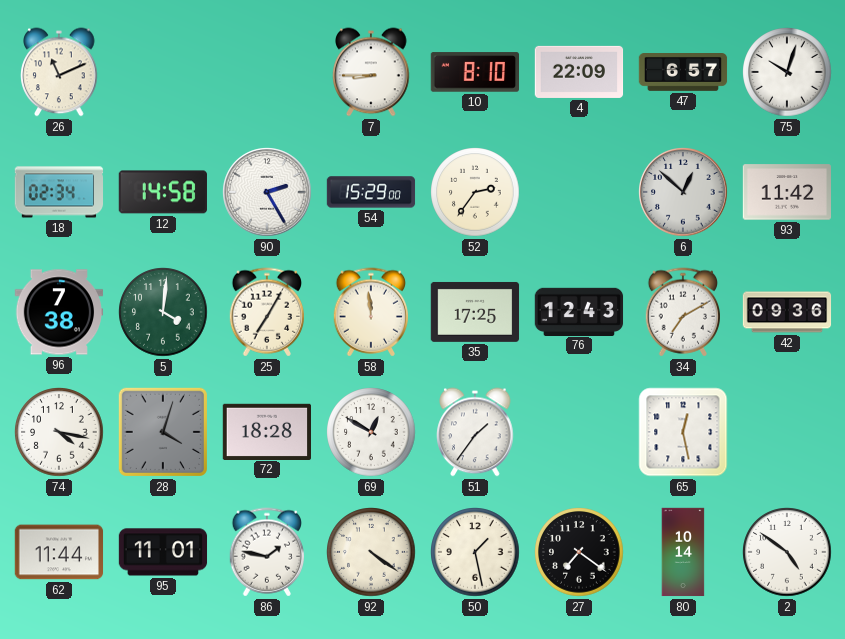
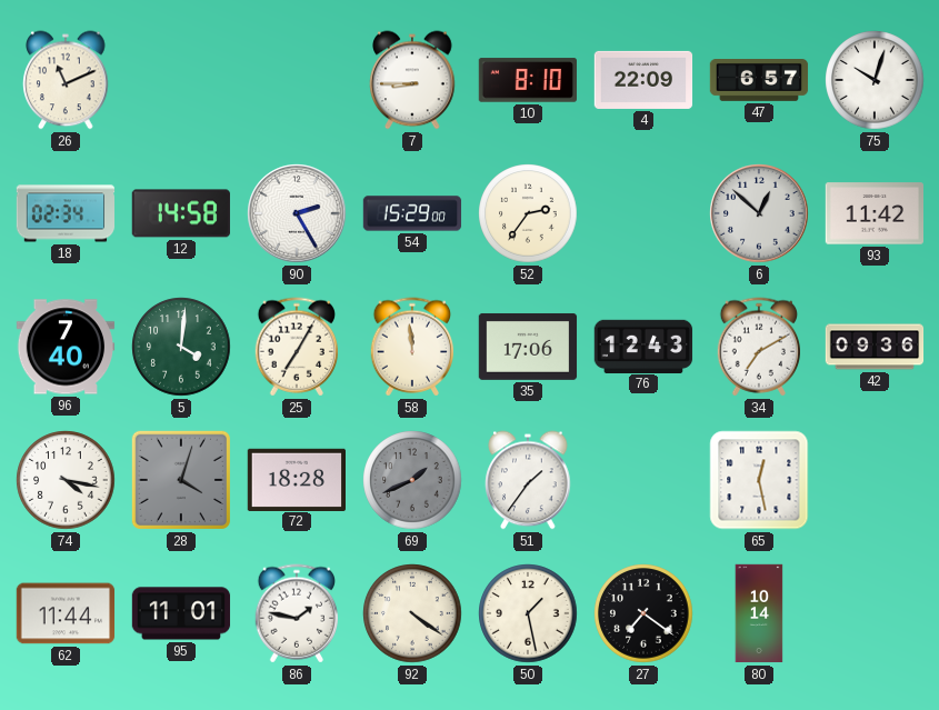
96: 7:38 -> 7:40
35: 17:25 -> 17:06
69: 12:50 -> 1:41
69 dial: white -> grey
2: 4:51 -> none
